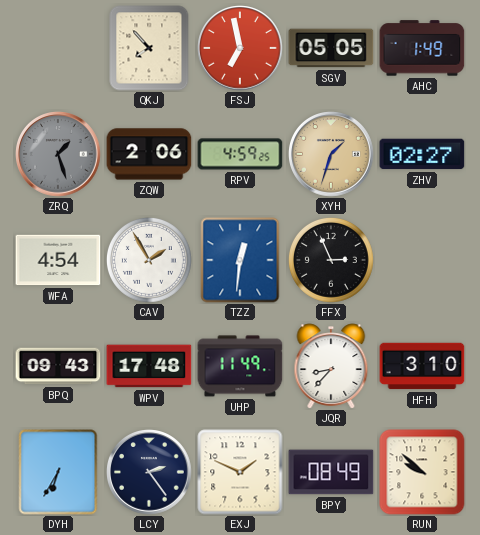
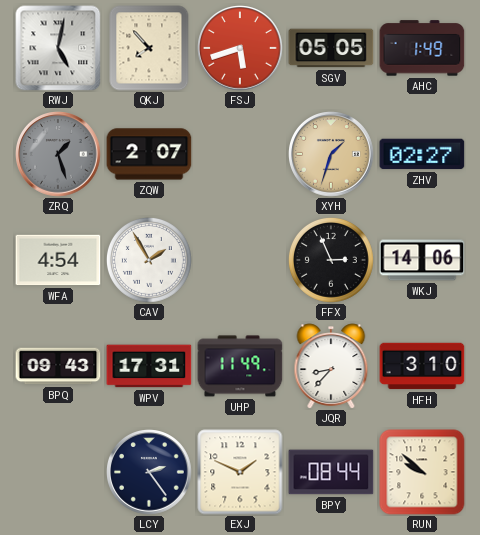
RWJ: none -> 5:02
FSJ: 6:58 -> 5:42
ZQW: 2:06 -> 2:07
RPV: 4:59 -> none
TZZ: 12:31 -> none
WKJ: none -> 14:06
WPV: 17:48 -> 17:31
DYH: 6:35 -> none
BPY: 08:49 -> 08:44
